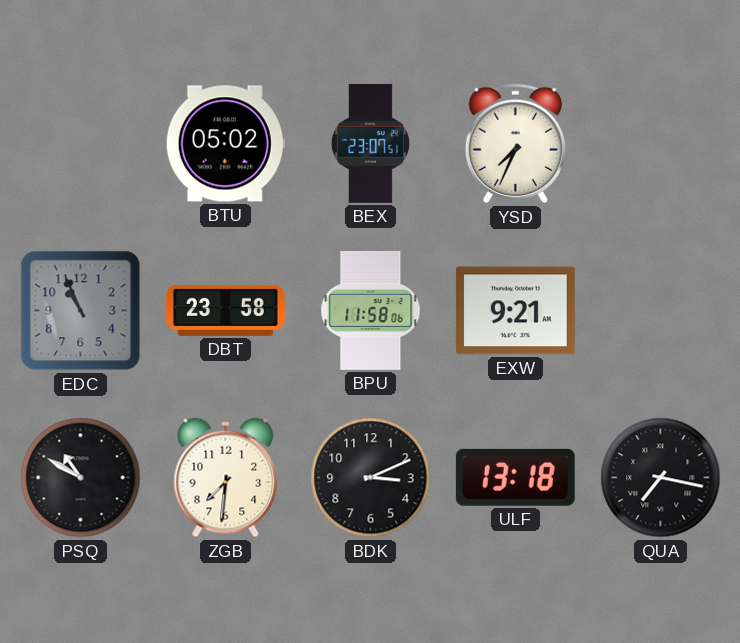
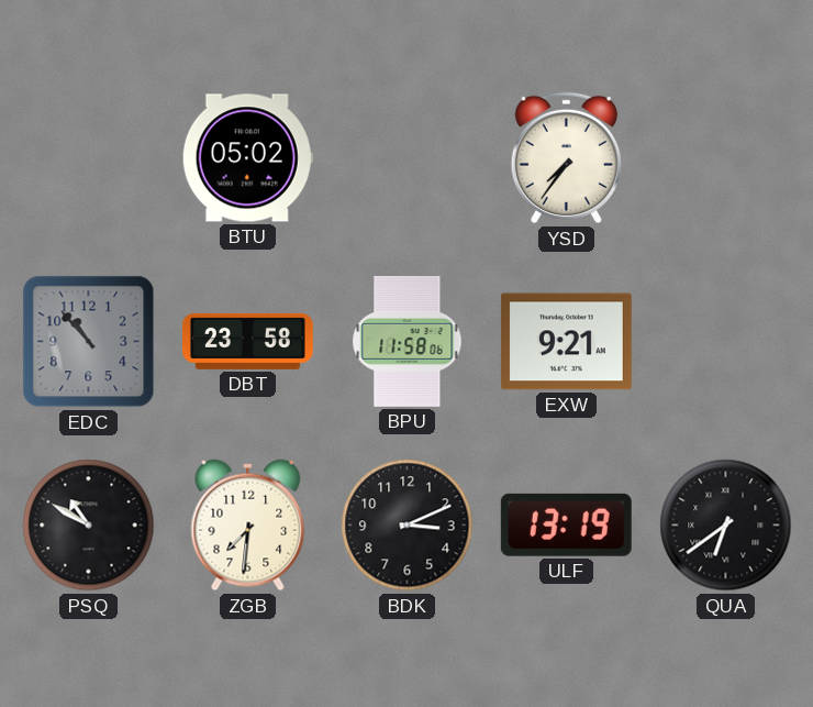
BEX: 23:07 -> none
YSD: 7:34 -> 7:36
EDC: 10:56 -> 10:53
ULF: 13:18 -> 13:19
QUA: 7:17 -> 6:39
